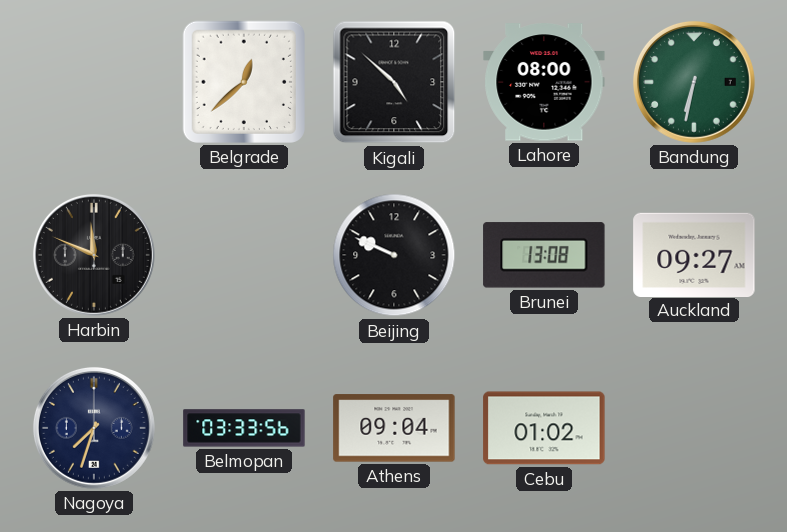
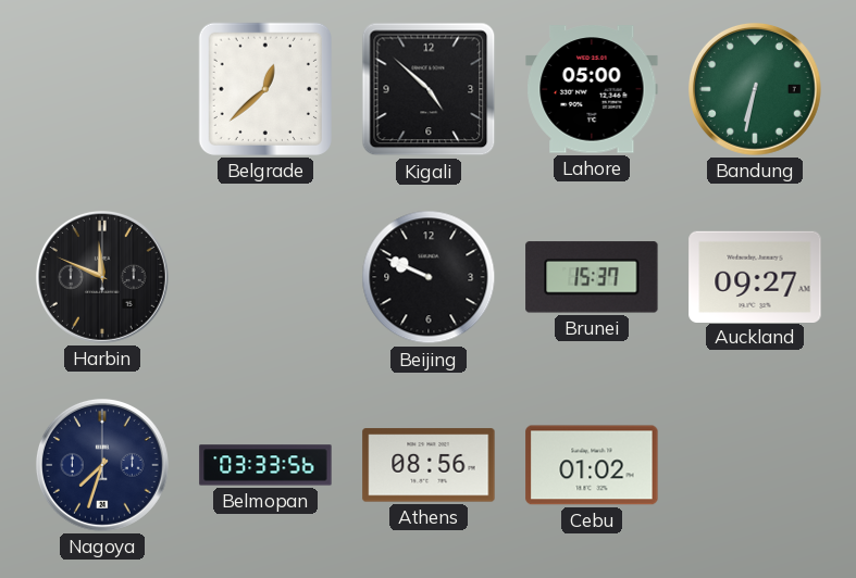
Lahore: 08:00 -> 05:00
Brunei: 13:08 -> 15:37
Athens: 09:04 -> 08:56
